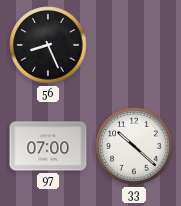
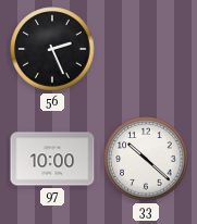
56: 8:26 -> 2:26
97: 07:00 -> 10:00
